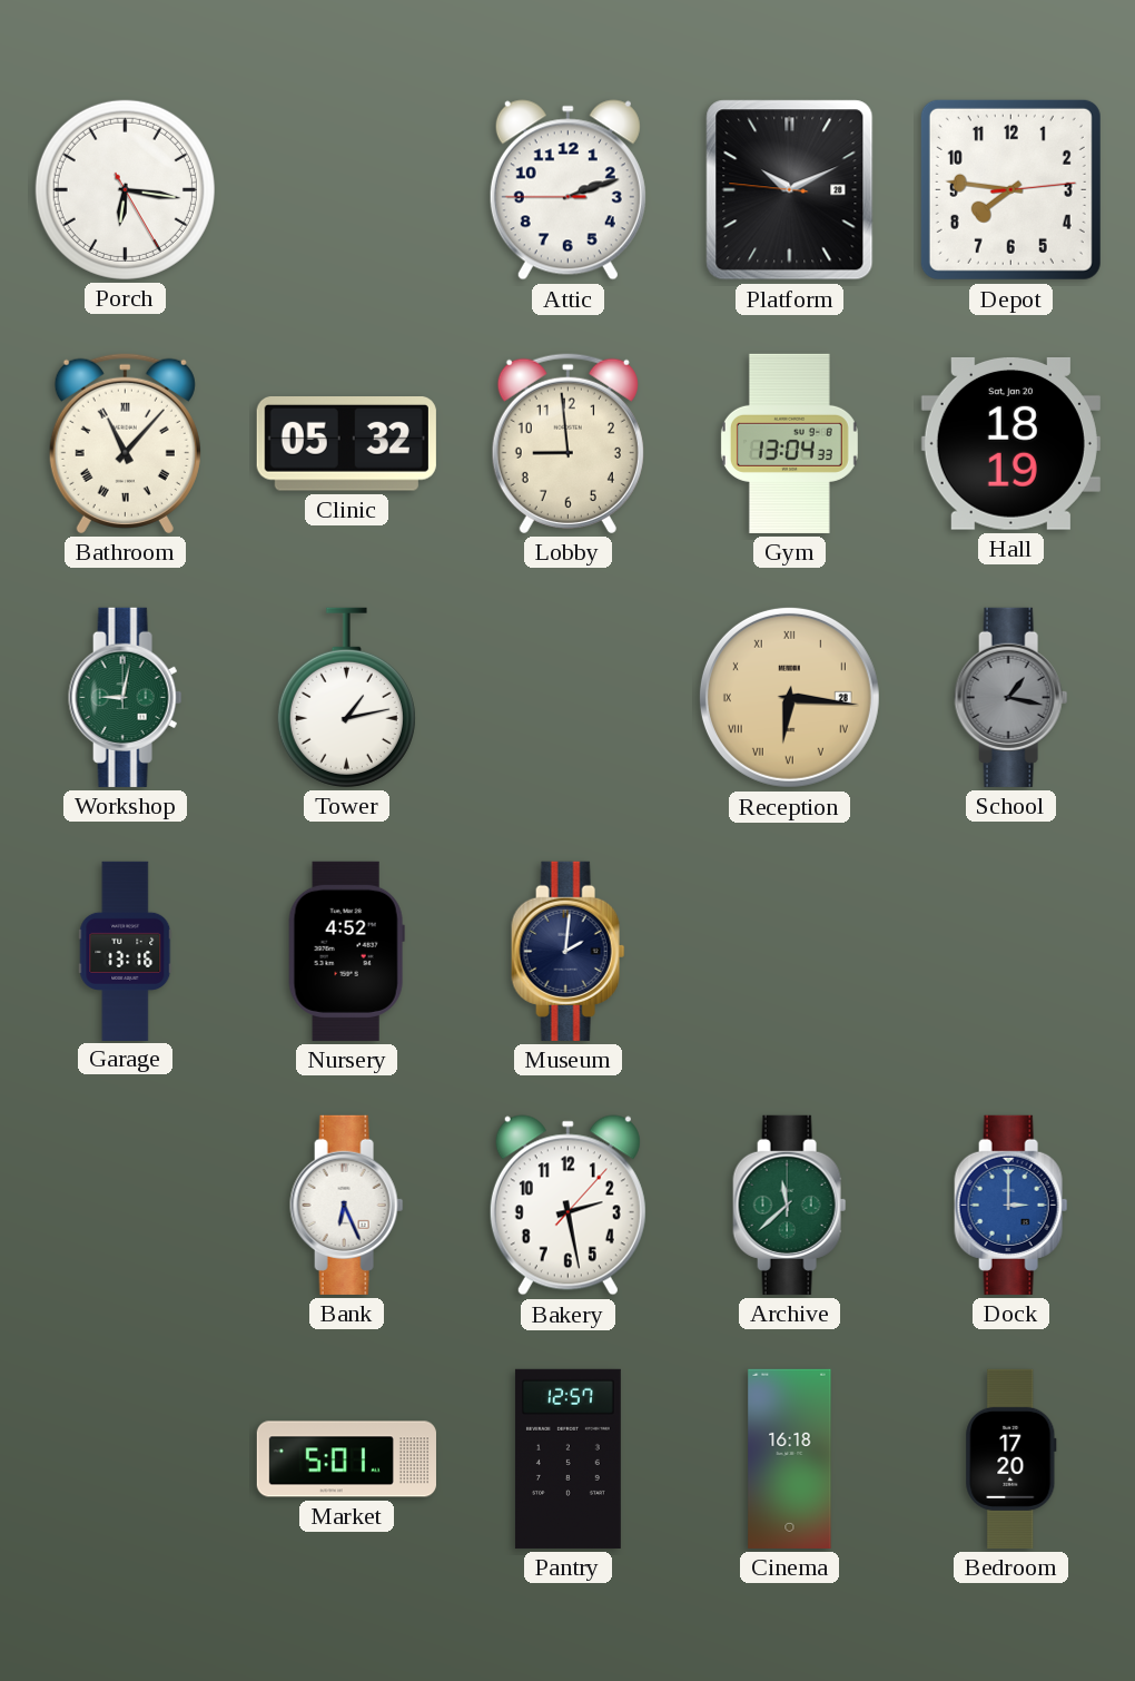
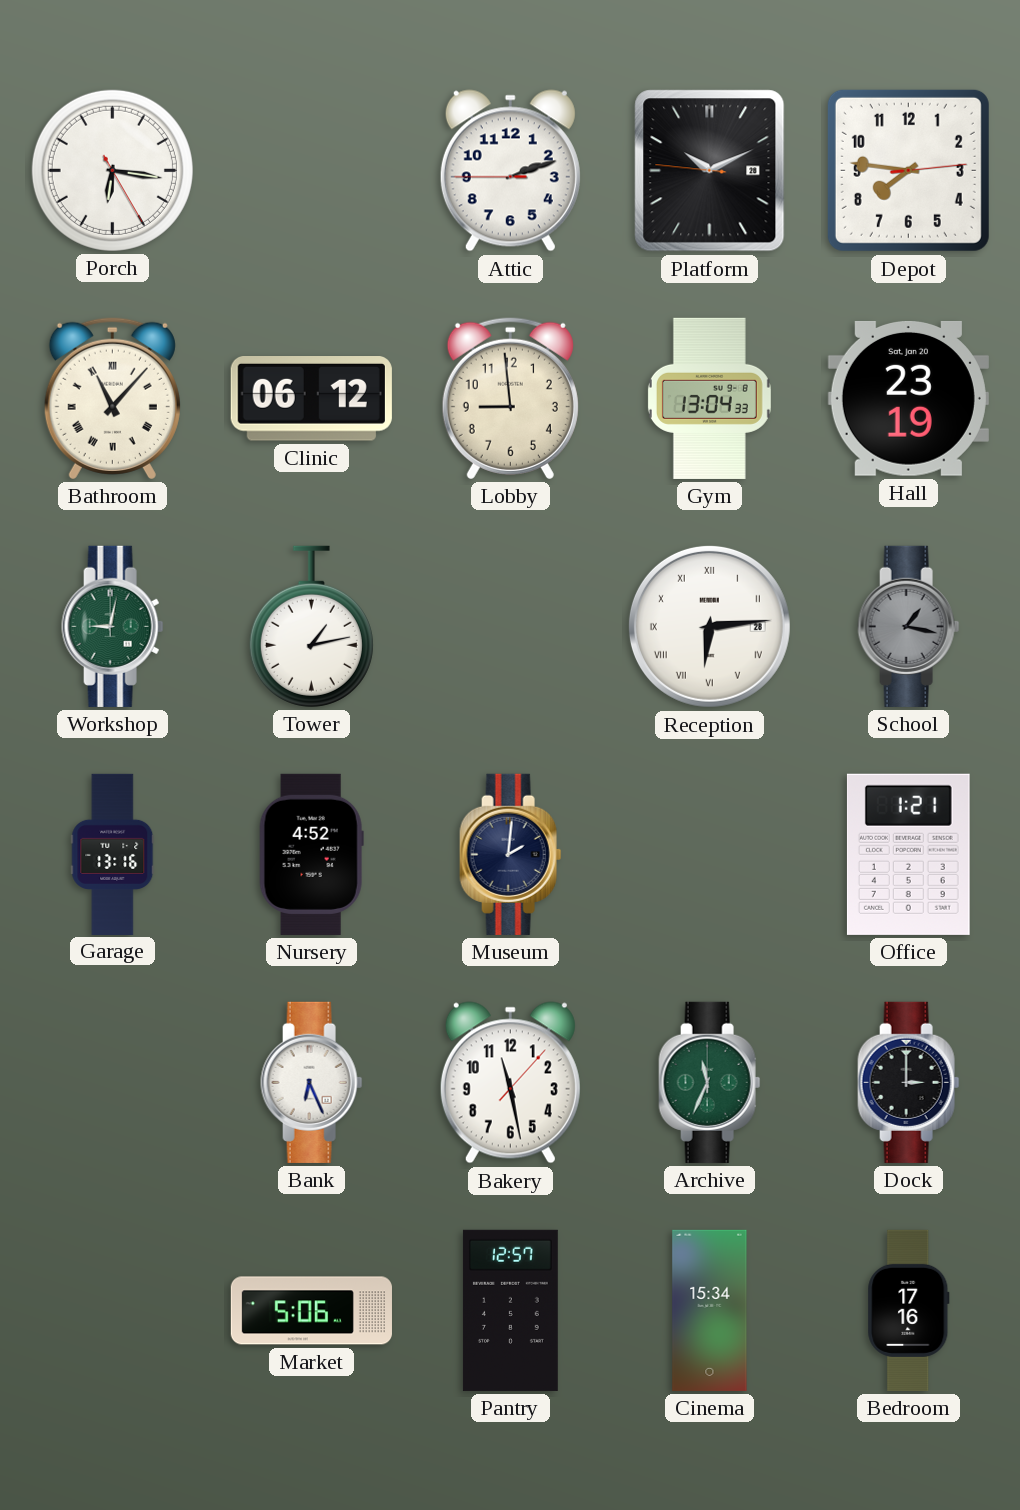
Clinic: 05:32 -> 06:12
Hall: 18:19 -> 23:19
Reception: 6:16 -> 6:14
Reception dial: champagne -> white
Office: none -> 1:21
Bakery: 2:28 -> 11:28
Archive: 11:38 -> 11:34
Dock dial: blue -> black
Market: 5:01 -> 5:06
Cinema: 16:18 -> 15:34
Bedroom: 17:20 -> 17:16
